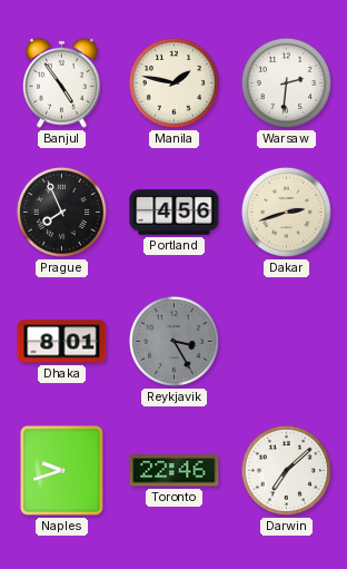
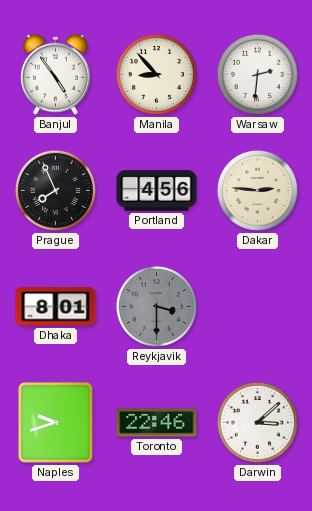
Manila: 1:47 -> 8:53
Dakar: 2:42 -> 2:46
Reykjavik: 3:25 -> 3:30
Darwin: 7:08 -> 3:08
